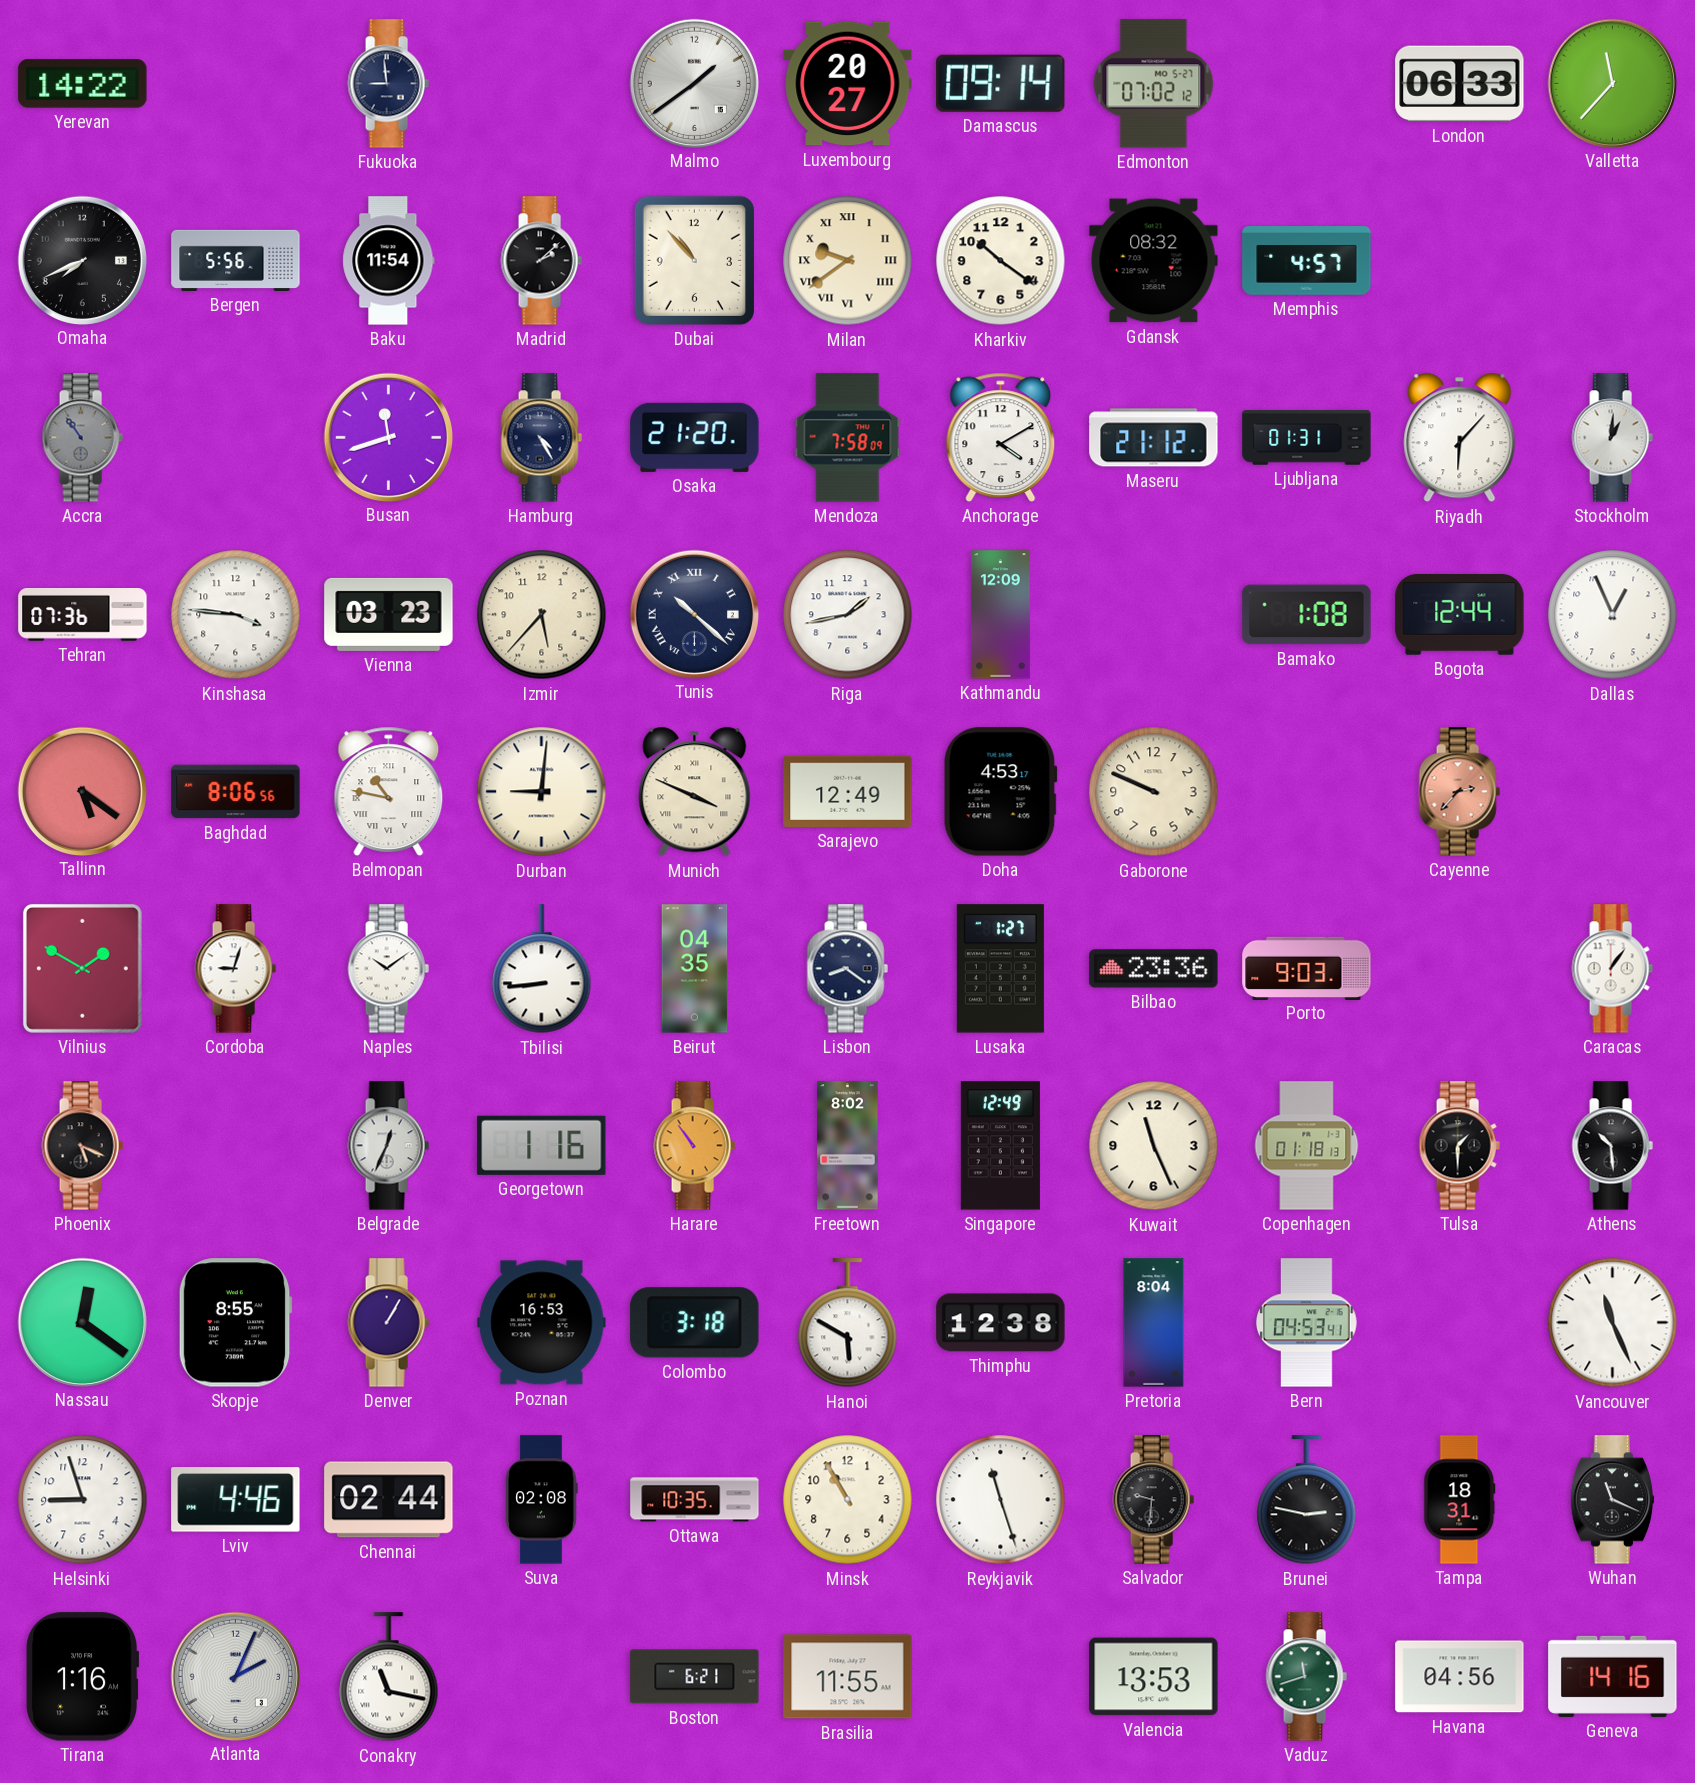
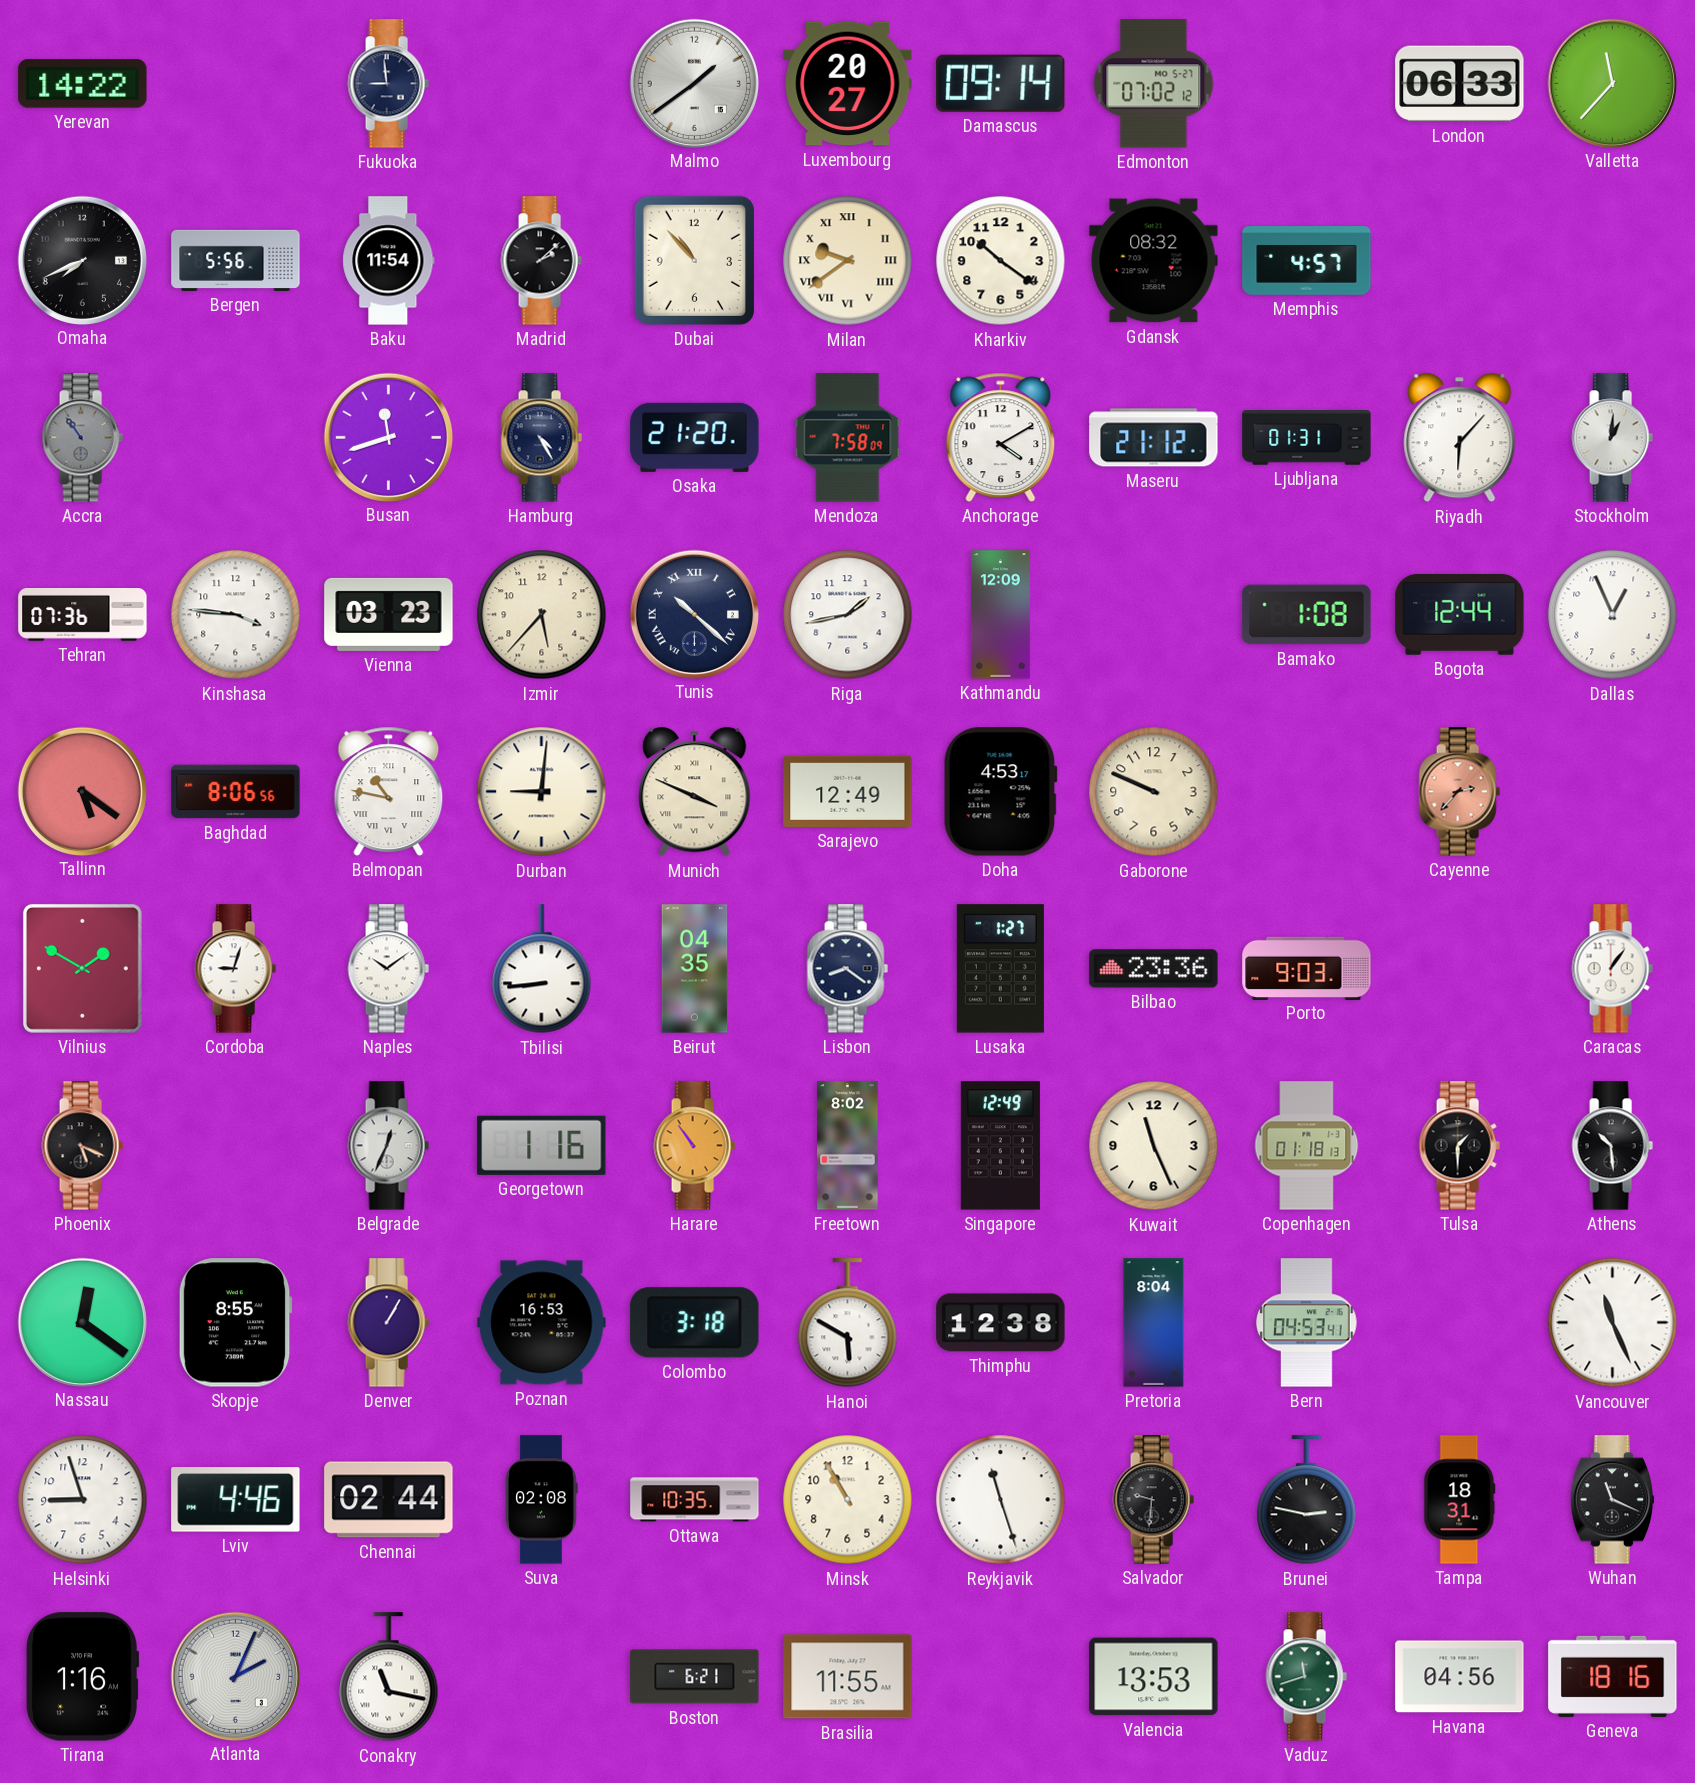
Geneva: 14:16 -> 18:16
